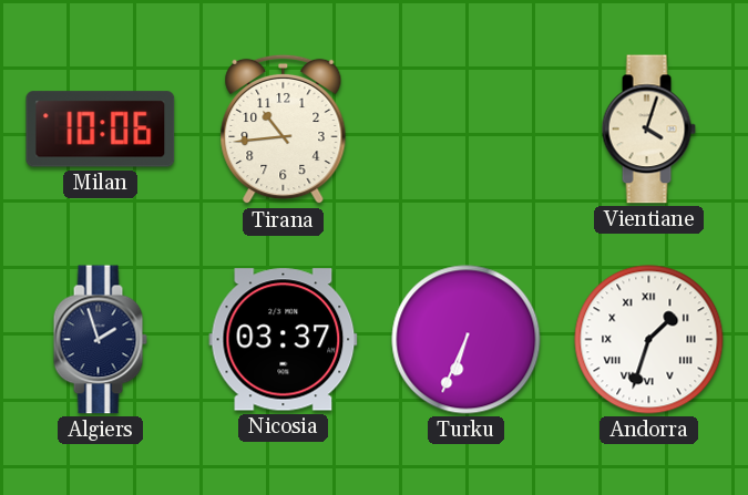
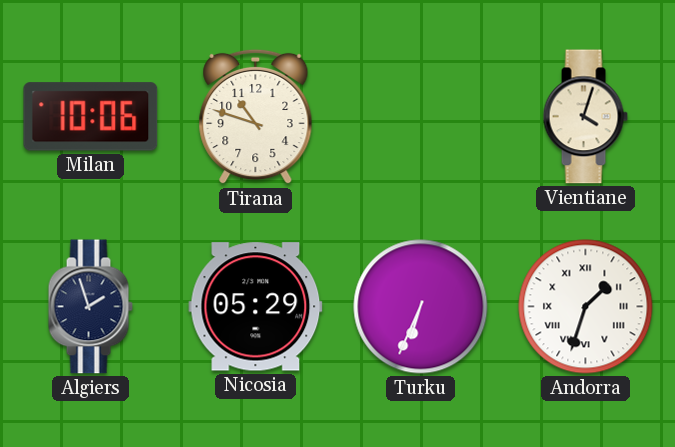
Tirana: 10:44 -> 10:48
Nicosia: 03:37 -> 05:29
